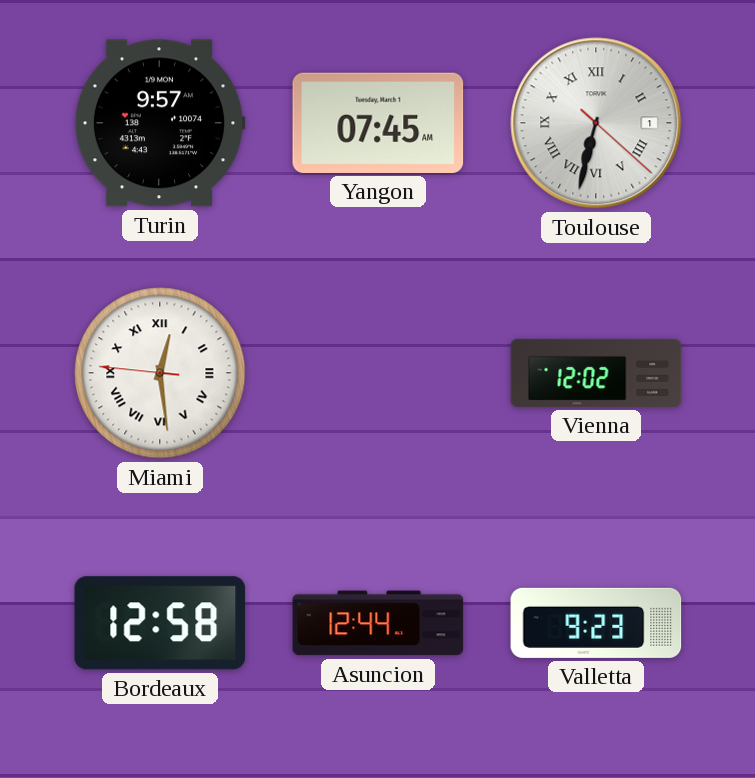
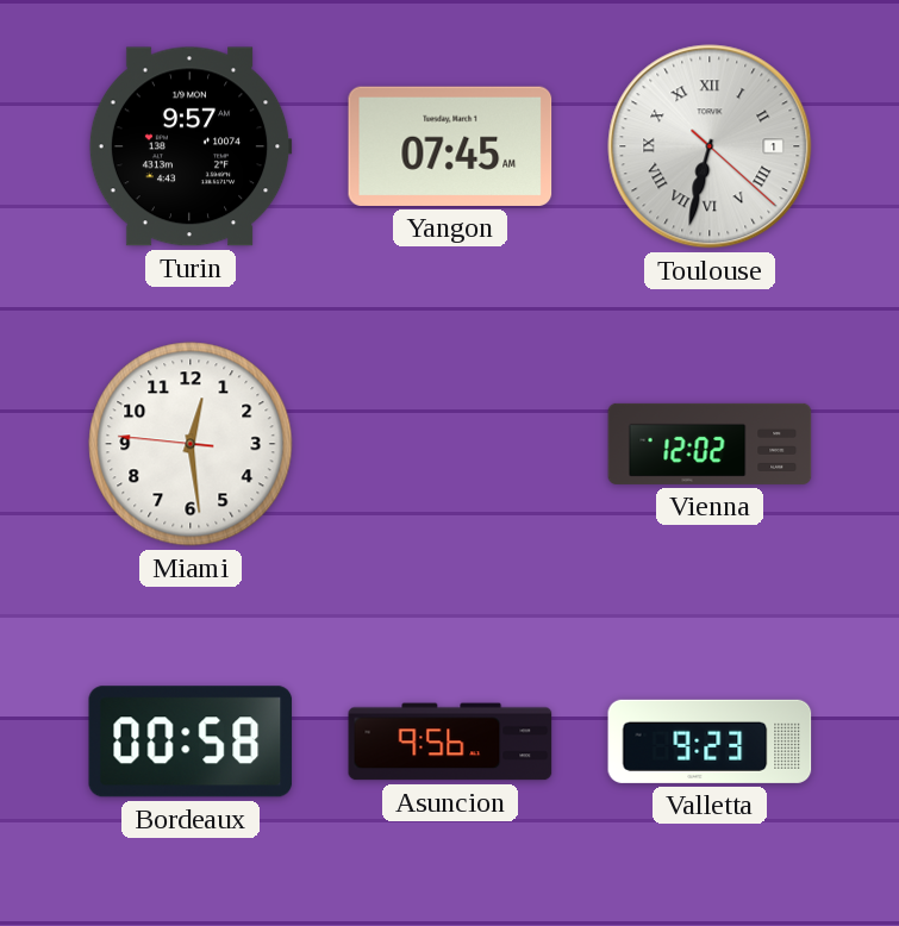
Miami numerals: Roman -> Arabic
Bordeaux: 12:58 -> 00:58
Asuncion: 12:44 -> 9:56
